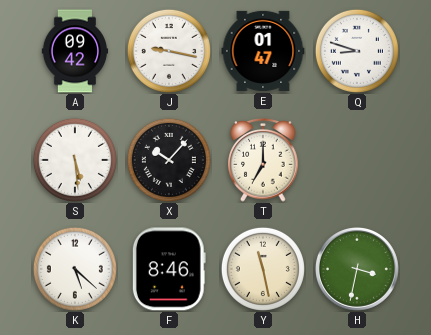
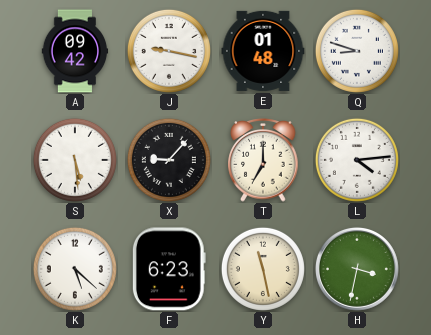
E: 01:47 -> 01:48
X: 10:07 -> 9:07
L: none -> 4:14
F: 8:46 -> 6:23
